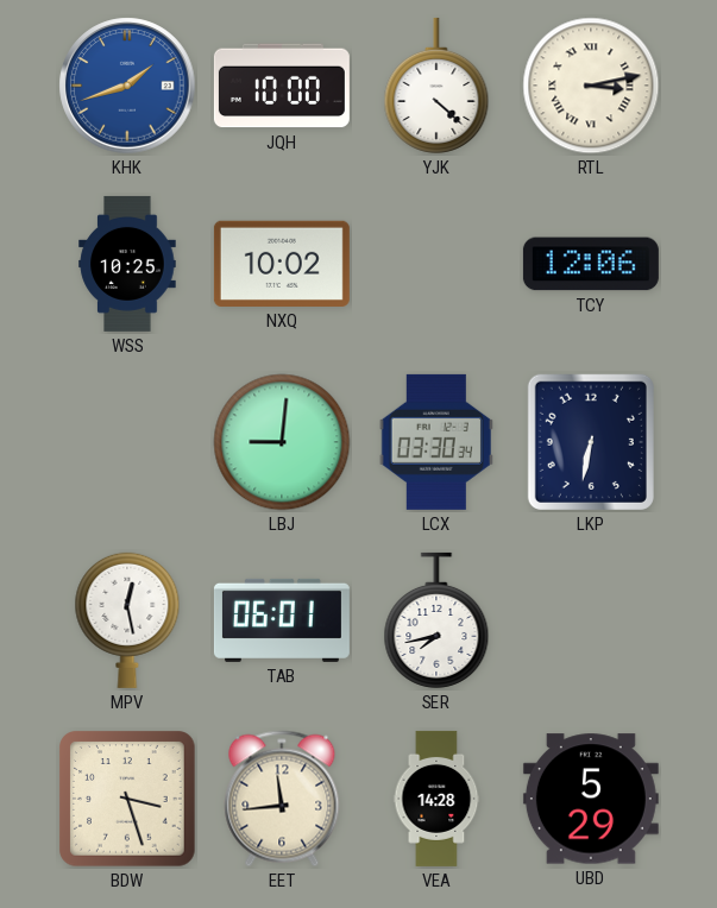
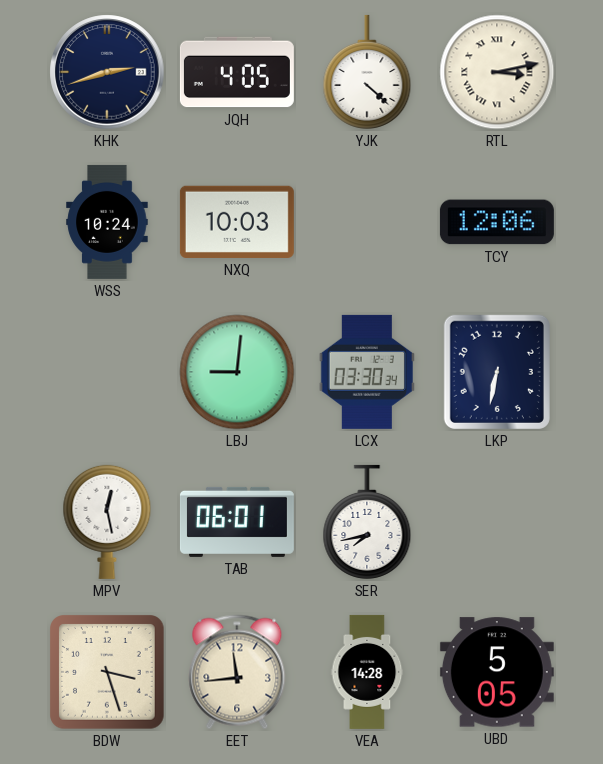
KHK: 1:42 -> 2:42
KHK dial: blue -> navy
JQH: 10:00 -> 4:05
WSS: 10:25 -> 10:24
NXQ: 10:02 -> 10:03
UBD: 5:29 -> 5:05
